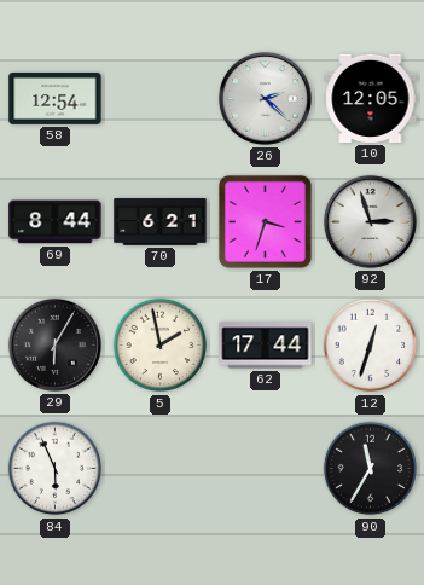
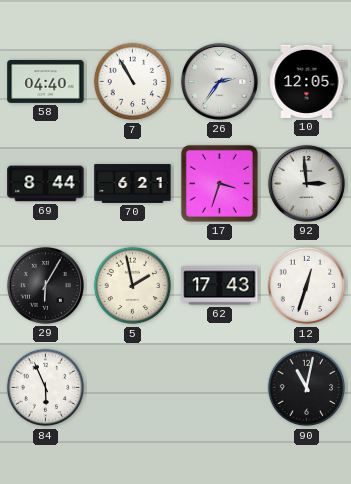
58: 12:54 -> 04:40
7: none -> 10:55
26: 2:22 -> 2:36
92: 2:57 -> 2:59
62: 17:44 -> 17:43
90: 11:35 -> 11:02
